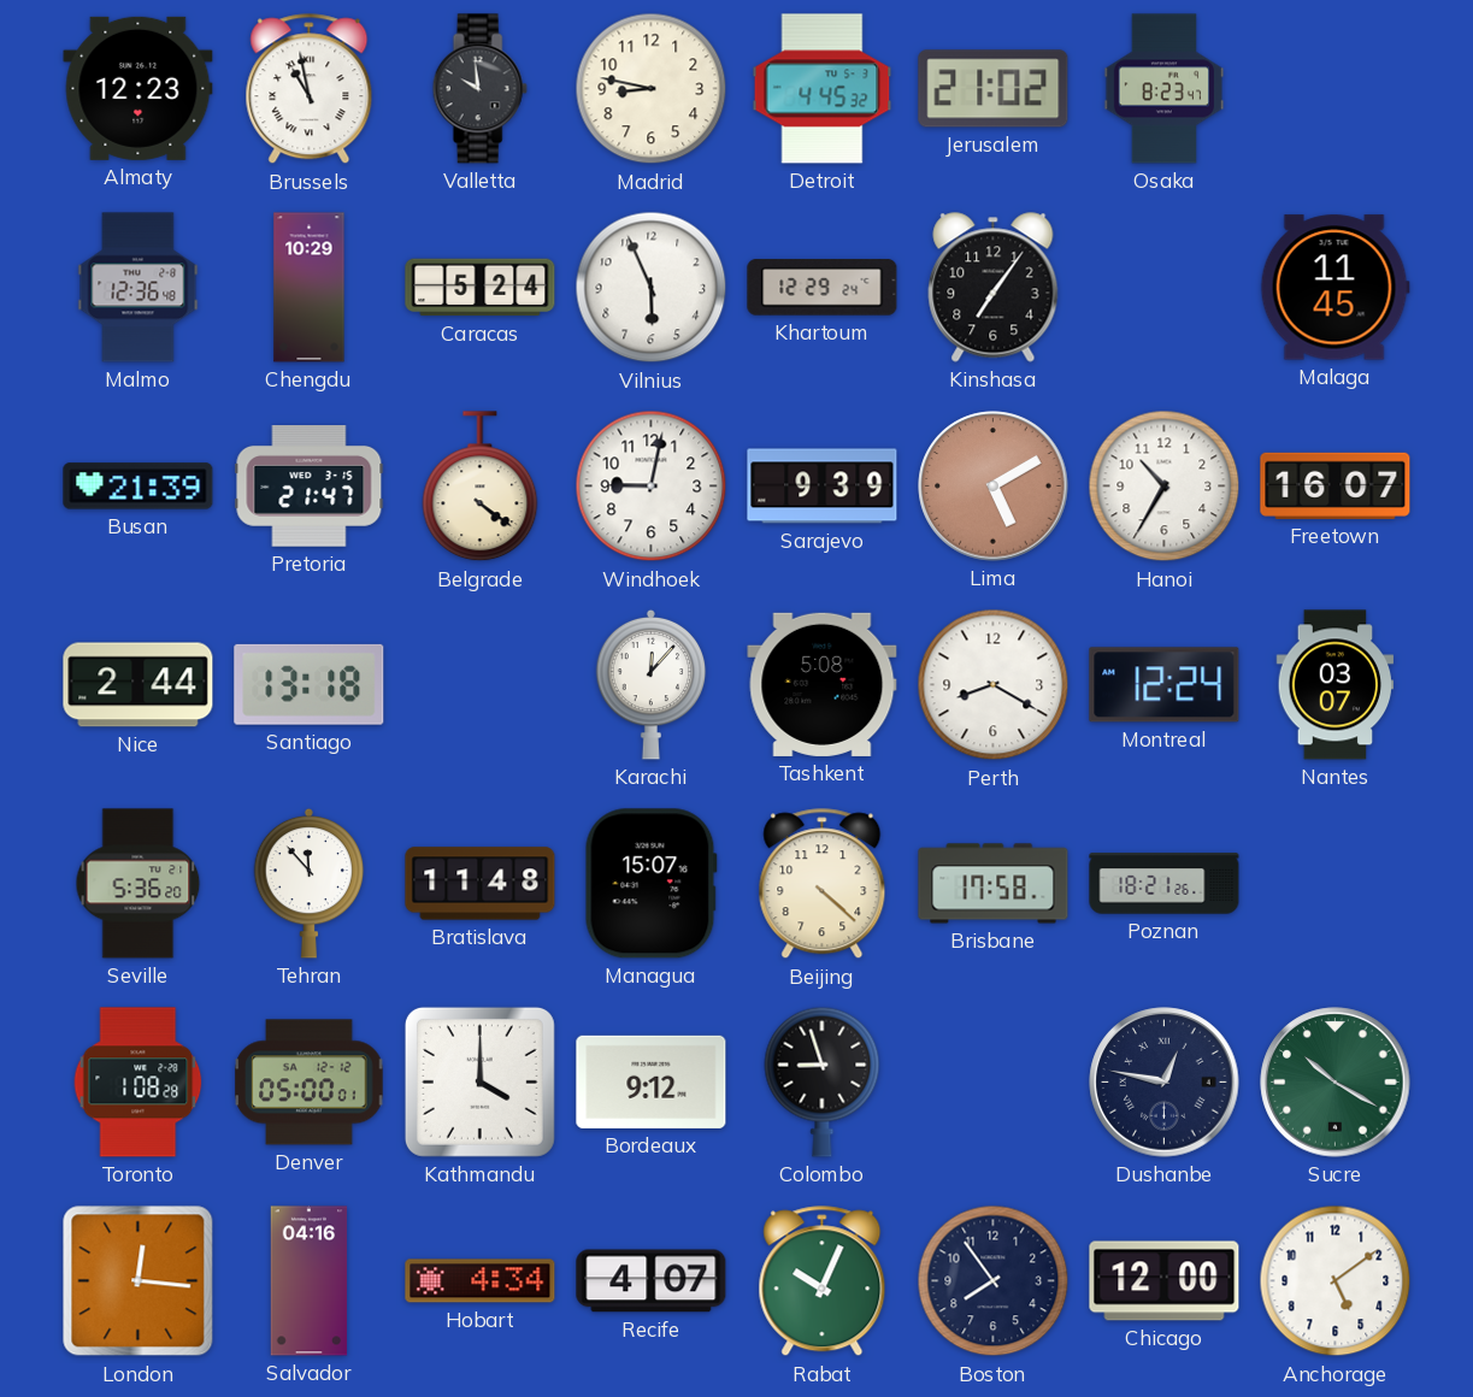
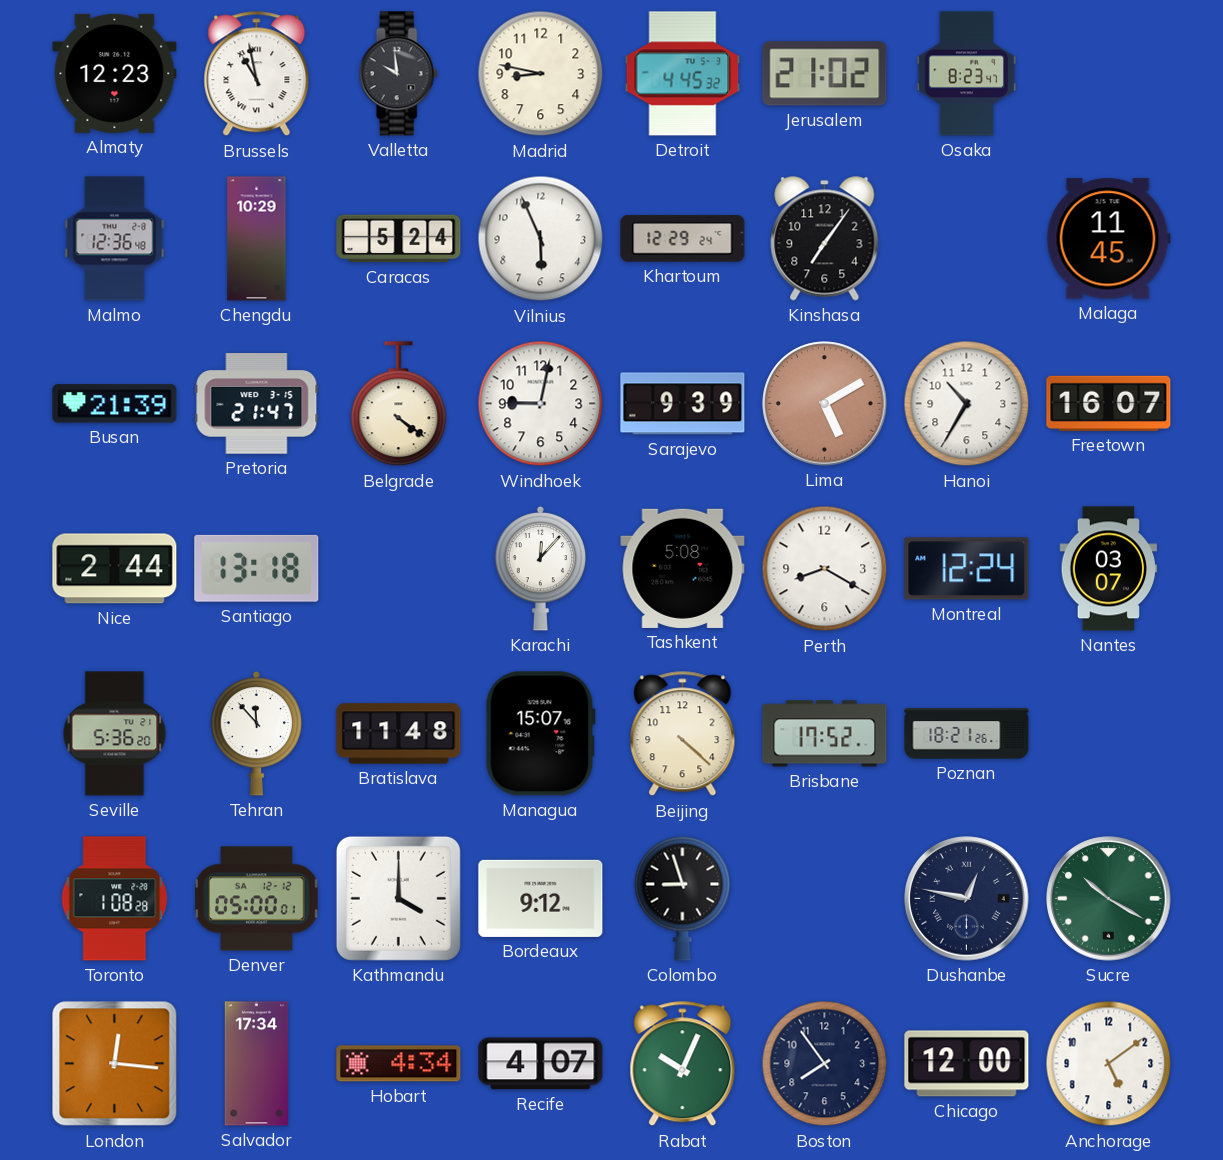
Brisbane: 17:58 -> 17:52
Salvador: 04:16 -> 17:34
